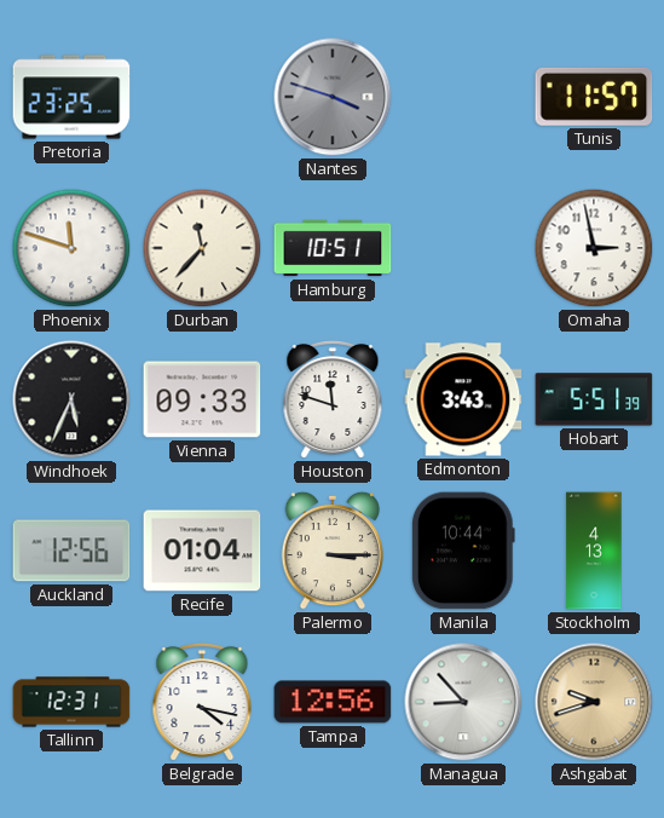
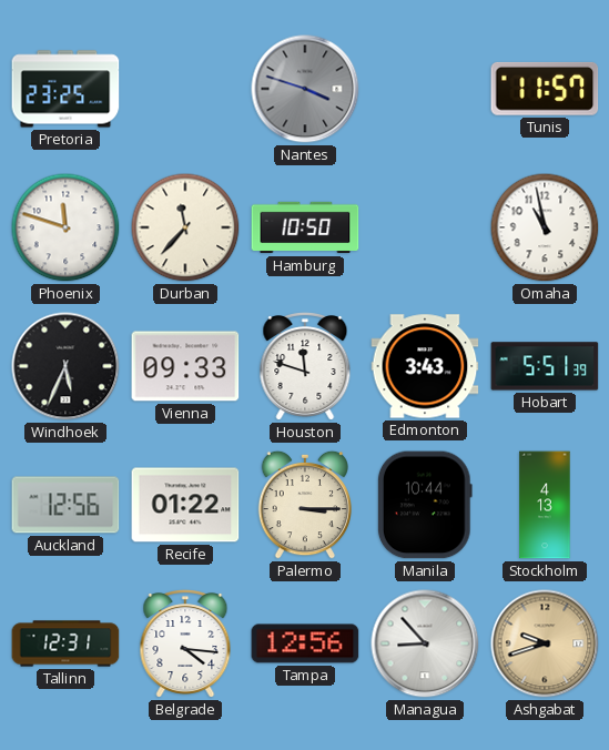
Hamburg: 10:51 -> 10:50
Omaha: 2:58 -> 10:58
Recife: 01:04 -> 01:22
Belgrade: 4:17 -> 4:16
